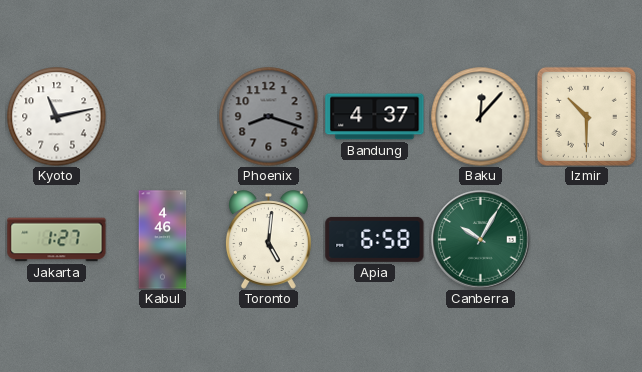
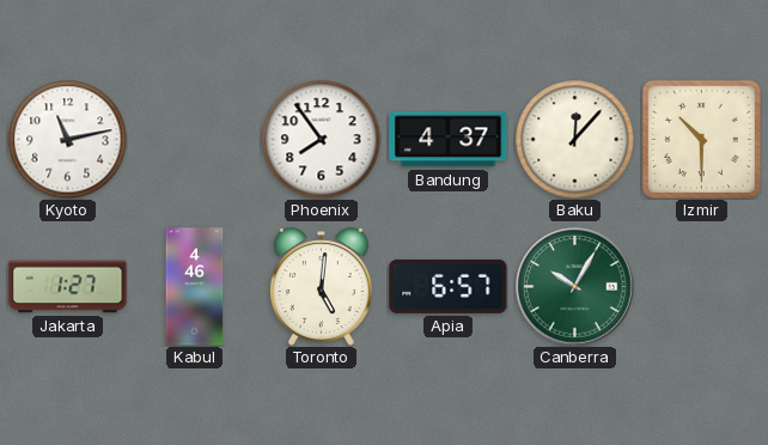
Phoenix: 8:18 -> 7:54
Phoenix dial: grey -> white
Apia: 6:58 -> 6:57
